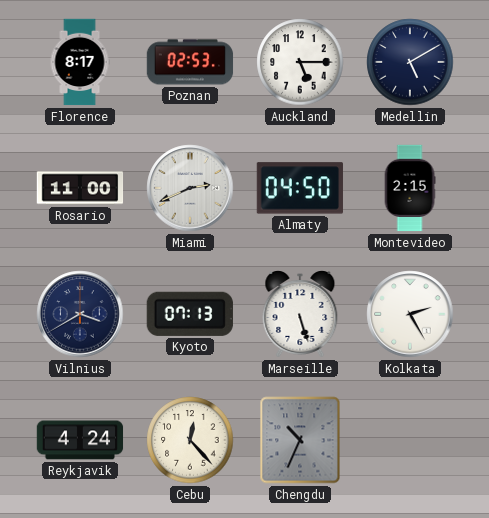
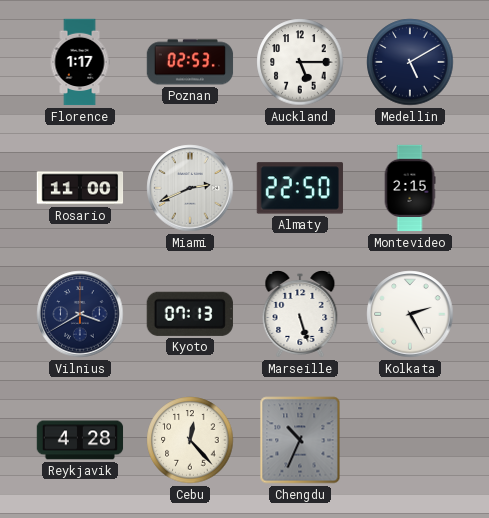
Florence: 8:17 -> 1:17
Almaty: 04:50 -> 22:50
Reykjavik: 4:24 -> 4:28
